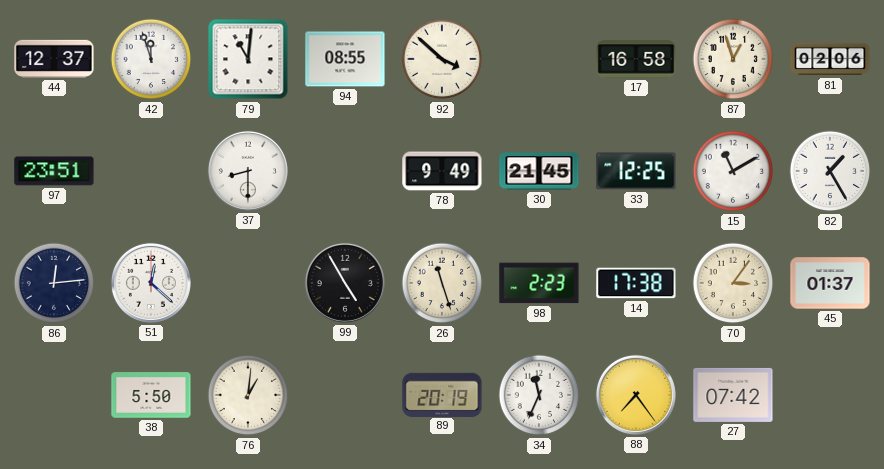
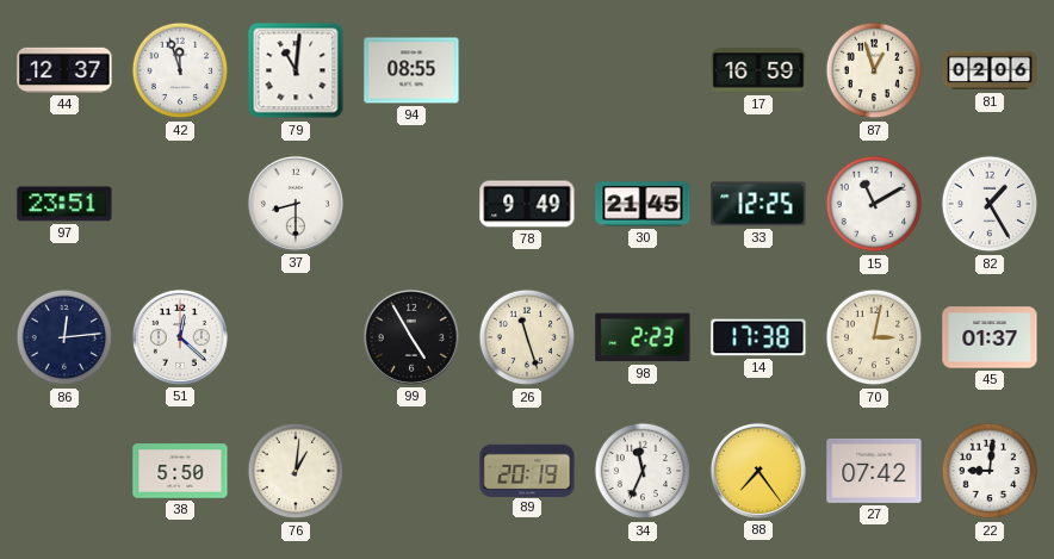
92: 3:52 -> none
17: 16:58 -> 16:59
70: 3:06 -> 3:02
22: none -> 9:01
